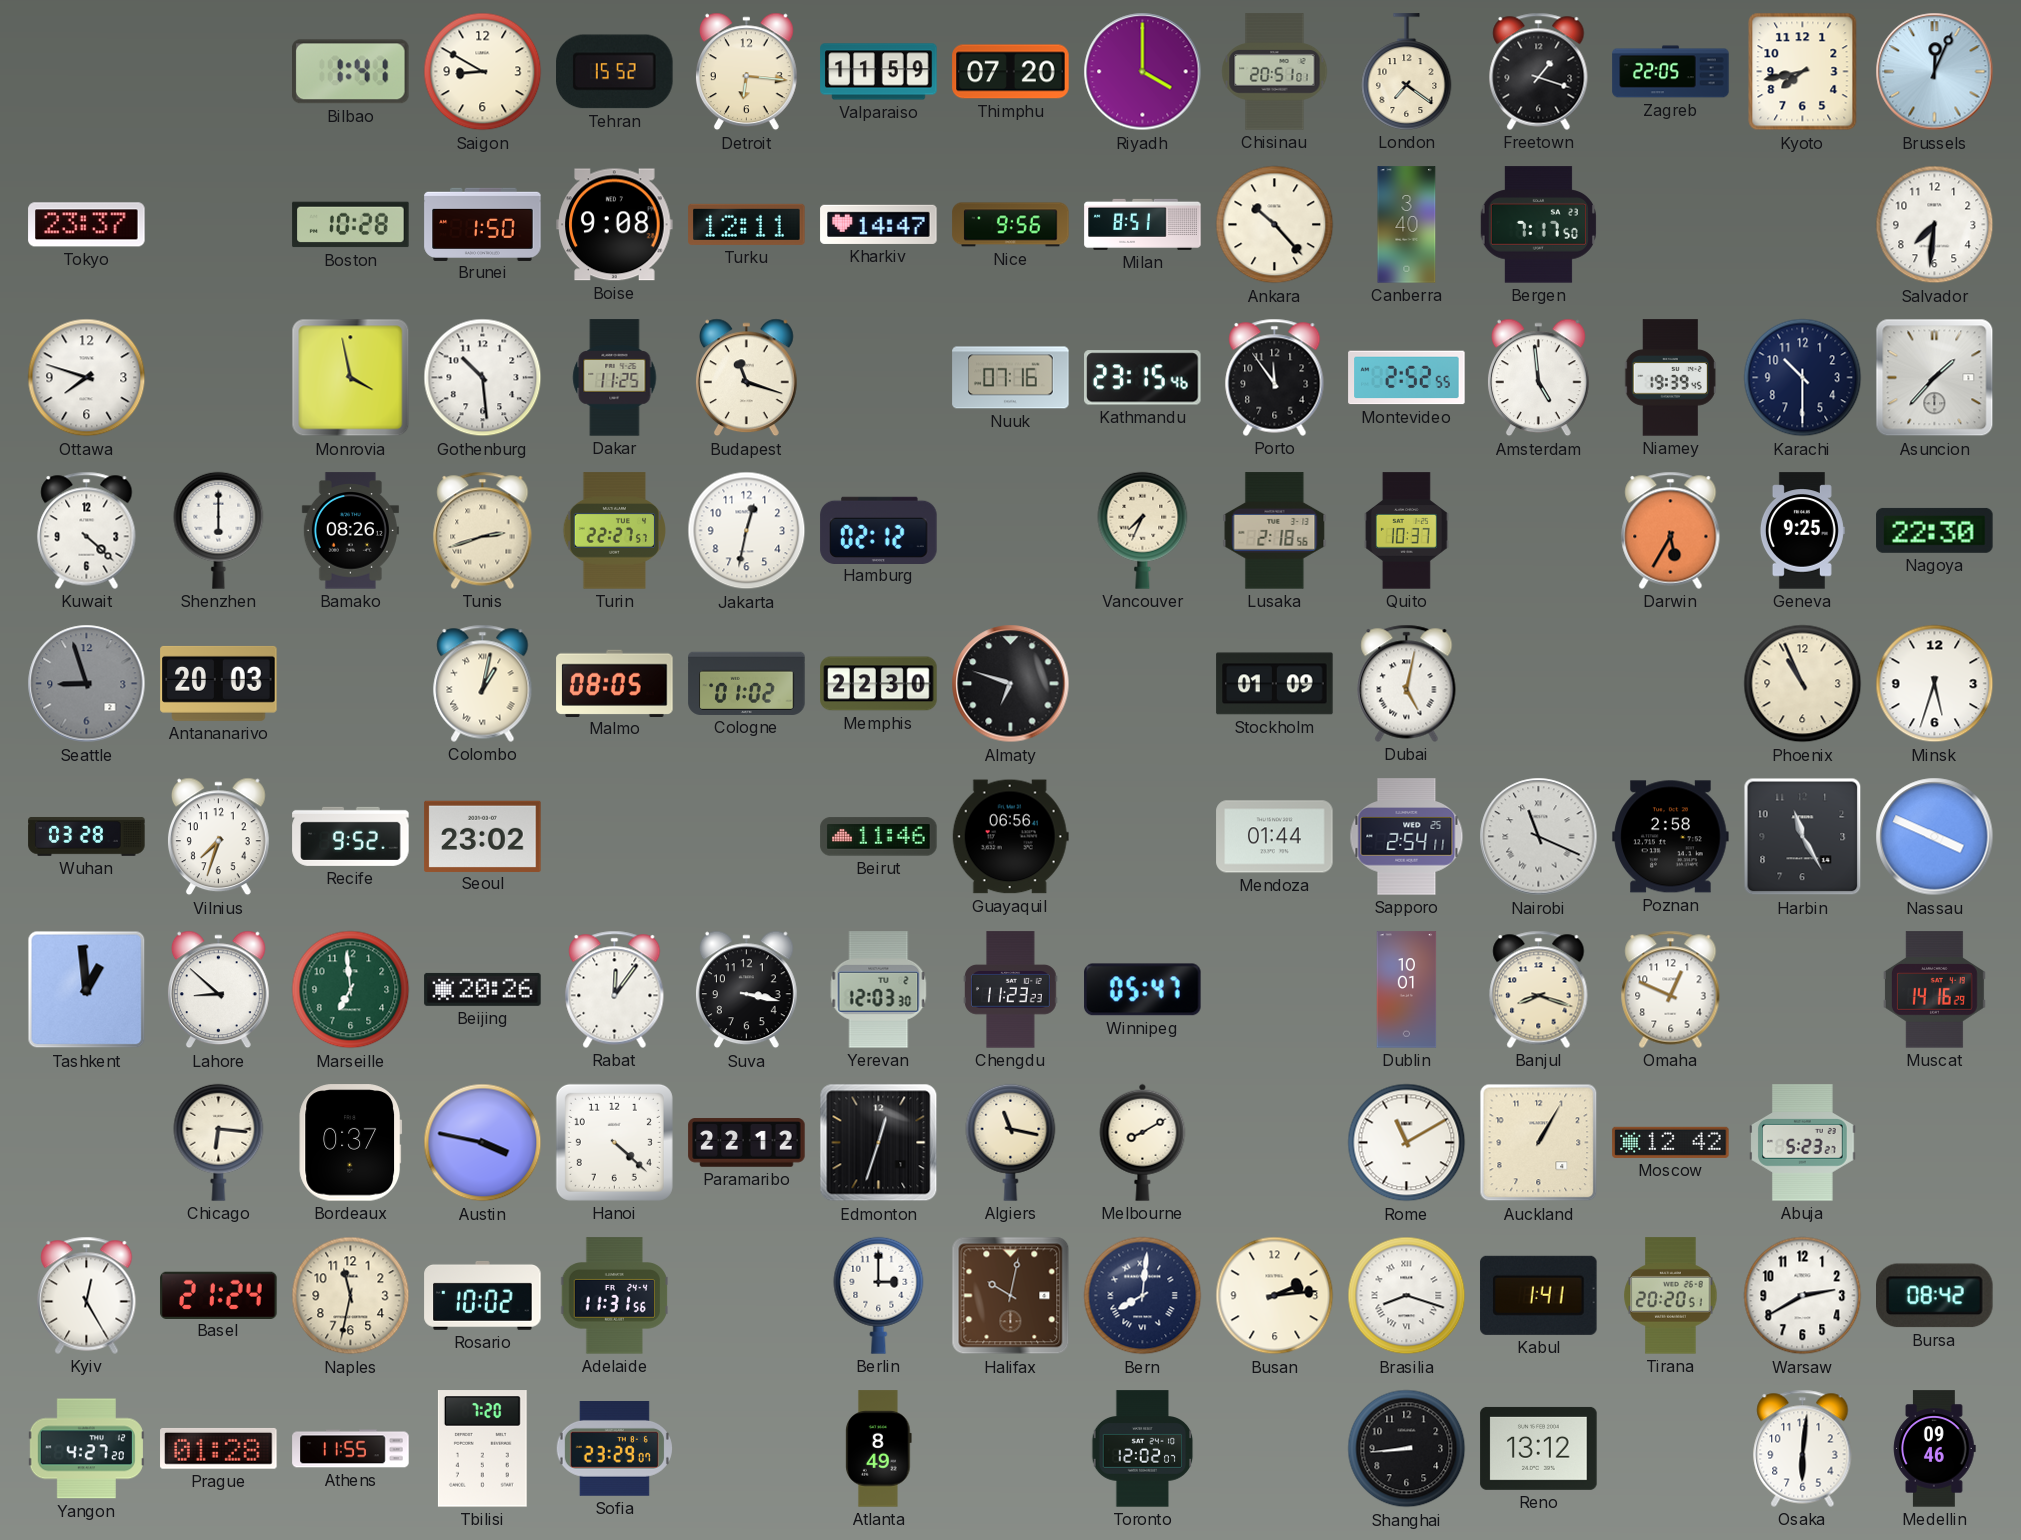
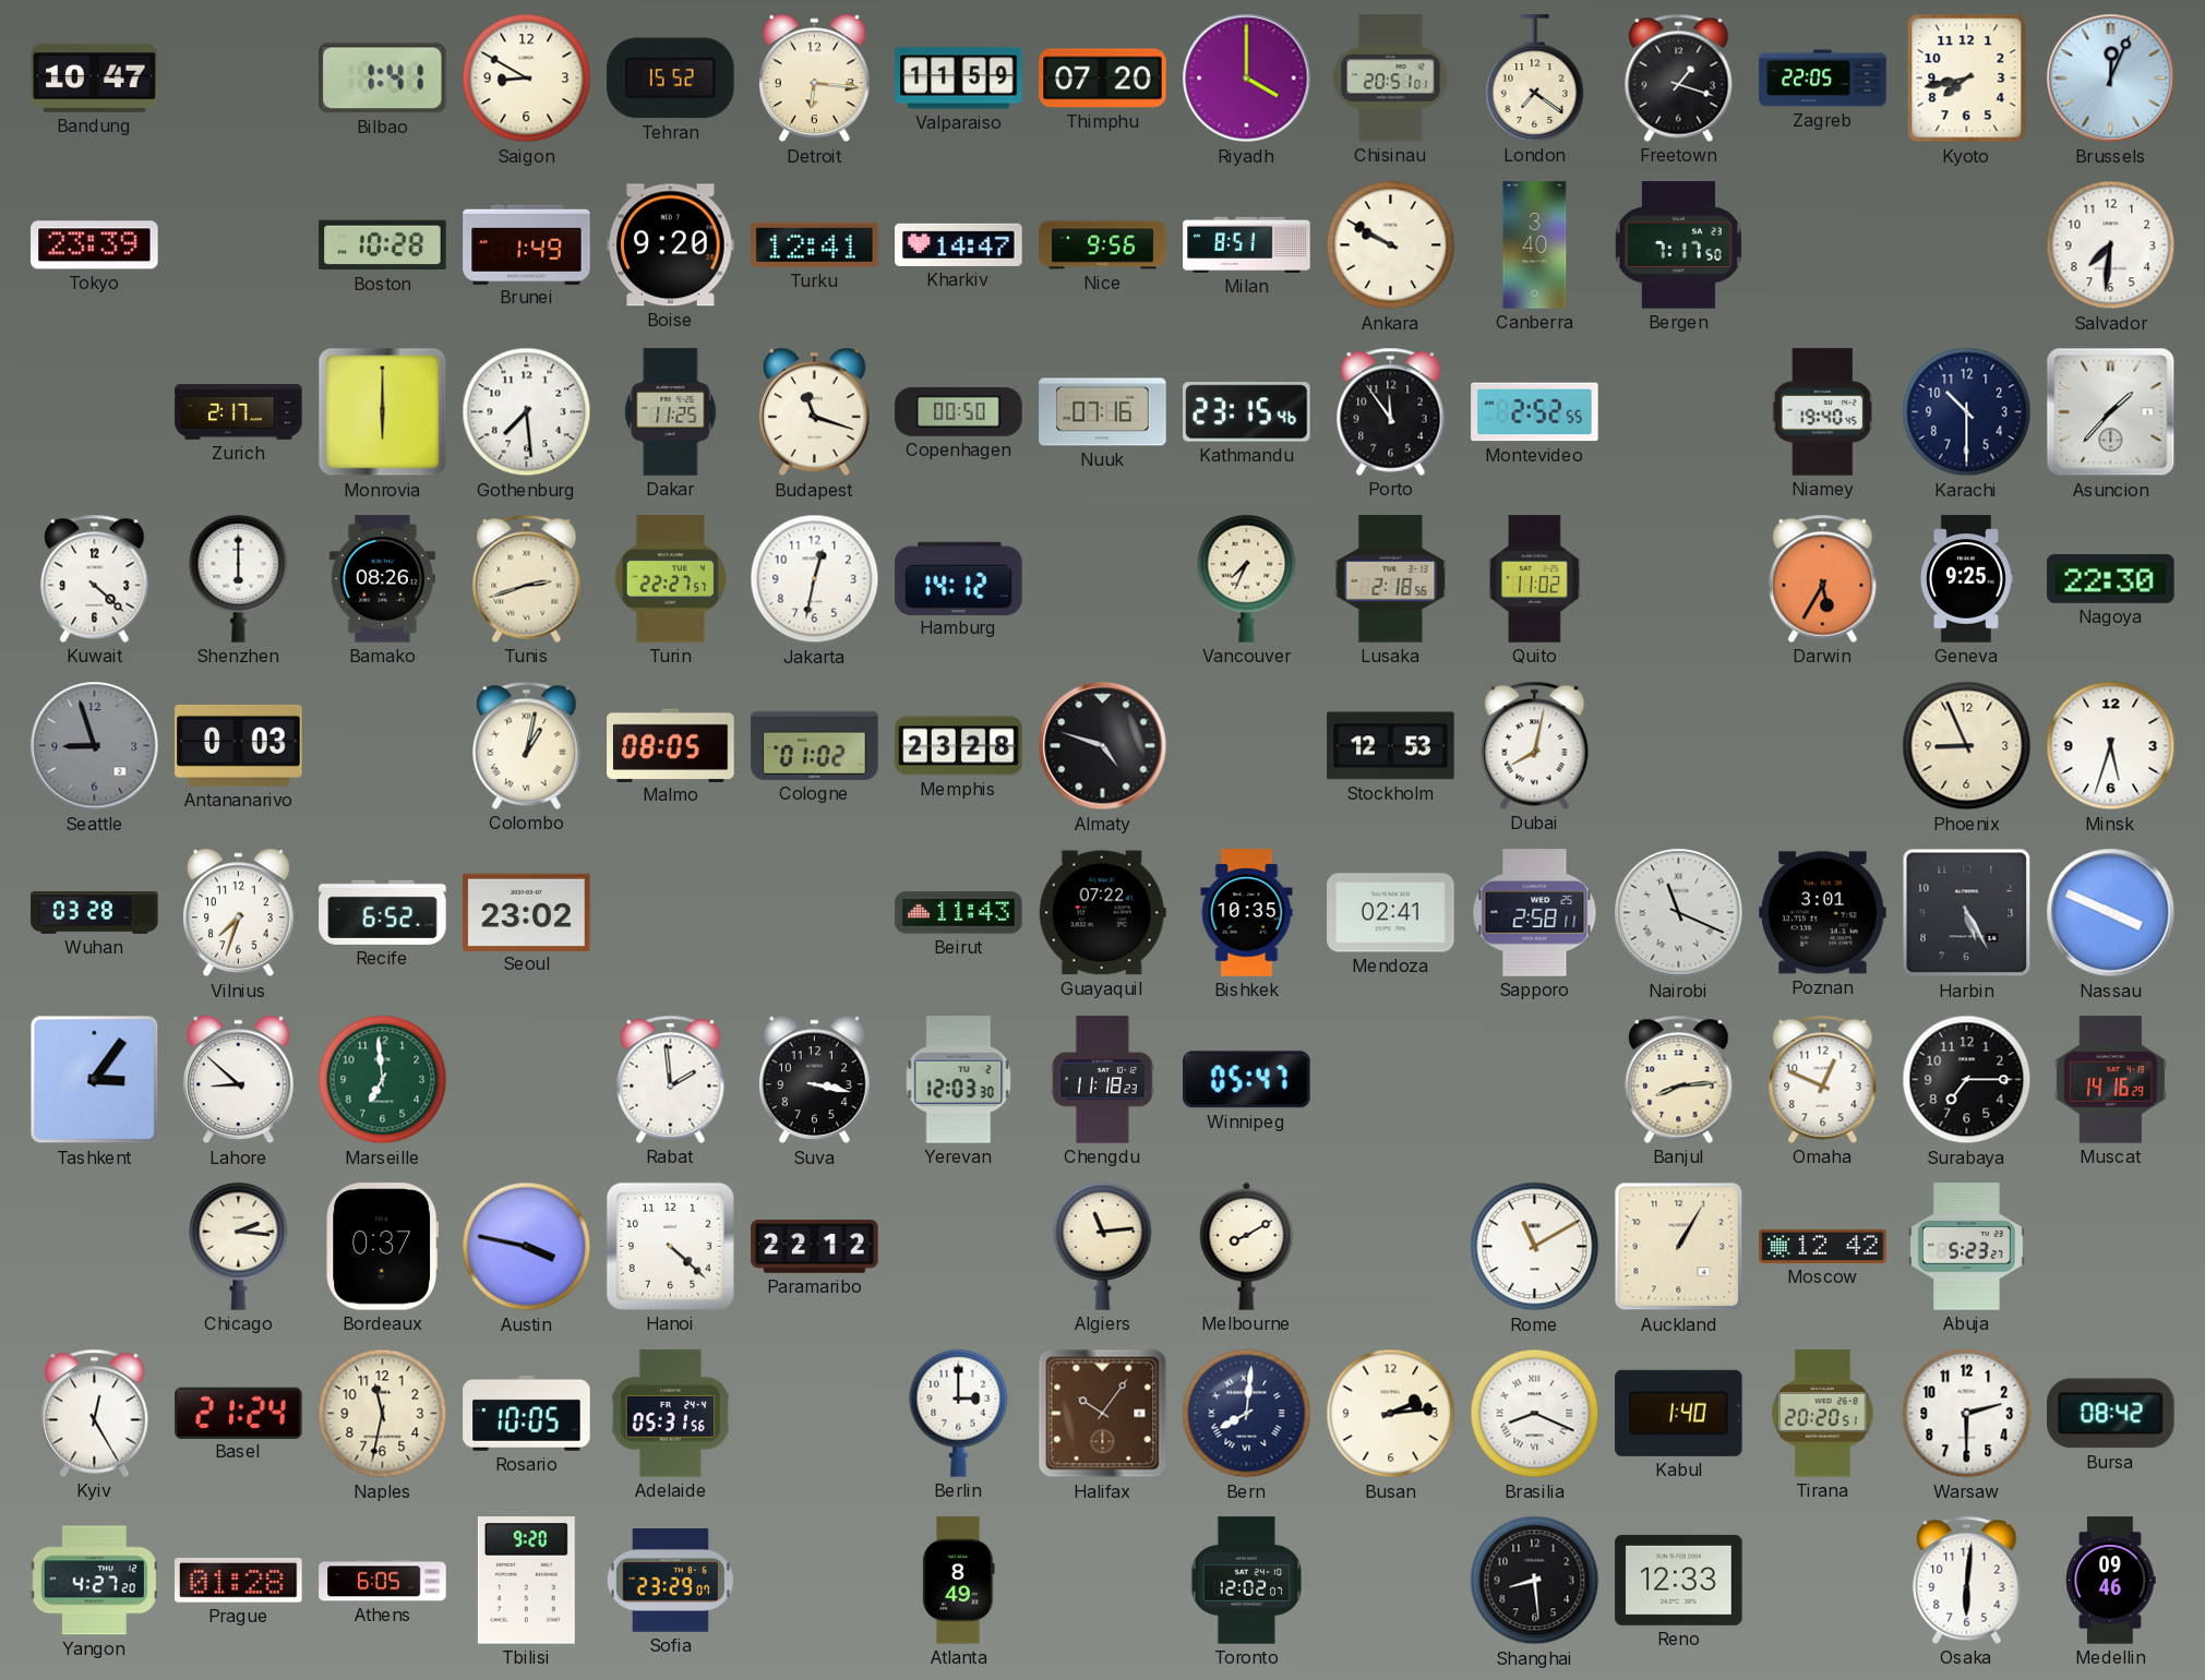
Bandung: none -> 10:47
Tokyo: 23:37 -> 23:39
Brunei: 1:50 -> 1:49
Boise: 9:08 -> 9:20
Turku: 12:11 -> 12:41
Ankara: 10:23 -> 9:50
Ottawa: 7:48 -> none
Zurich: none -> 2:17
Monrovia: 3:58 -> 6:00
Gothenburg: 10:29 -> 7:29
Copenhagen: none -> 00:50
Amsterdam: 4:59 -> none
Niamey: 19:39 -> 19:40
Hamburg: 02:12 -> 14:12
Quito: 10:37 -> 11:02
Antananarivo: 20:03 -> 0:03
Memphis: 22:30 -> 23:28
Almaty: 6:48 -> 4:48
Stockholm: 01:09 -> 12:53
Dubai: 5:02 -> 8:02
Phoenix: 10:56 -> 8:56
Recife: 9:52 -> 6:52
Beirut: 11:46 -> 11:43
Guayaquil: 06:56 -> 07:22
Bishkek: none -> 10:35
Mendoza: 01:44 -> 02:41
Sapporo: 2:54 -> 2:58
Poznan: 2:58 -> 3:01
Harbin: 11:25 -> 5:25
Tashkent: 12:59 -> 3:06
Beijing: 20:26 -> none
Rabat: 12:06 -> 1:59
Chengdu: 11:23 -> 11:18
Dublin: 10:01 -> none
Banjul: 8:18 -> 8:14
Surabaya: none -> 7:15
Chicago: 6:16 -> 2:16
Edmonton: 12:33 -> none
Algiers: 11:17 -> 11:14
Rosario: 10:02 -> 10:05
Adelaide: 11:31 -> 05:31
Halifax: 10:02 -> 10:06
Brasilia: 8:18 -> 8:19
Kabul: 1:41 -> 1:40
Warsaw: 2:40 -> 2:30
Athens: 11:55 -> 6:05
Tbilisi: 7:20 -> 9:20
Shanghai: 8:44 -> 8:29
Reno: 13:12 -> 12:33
